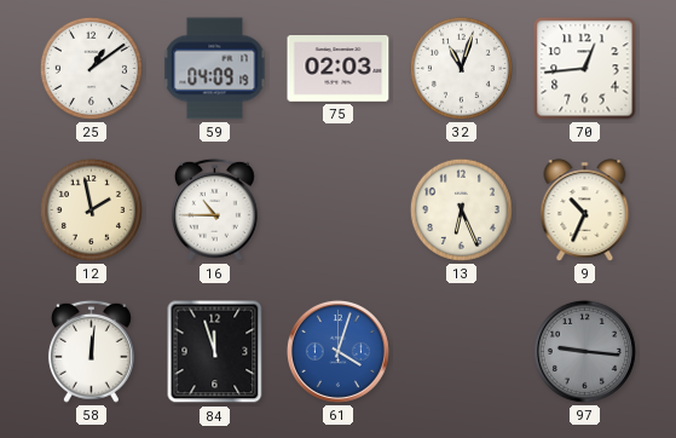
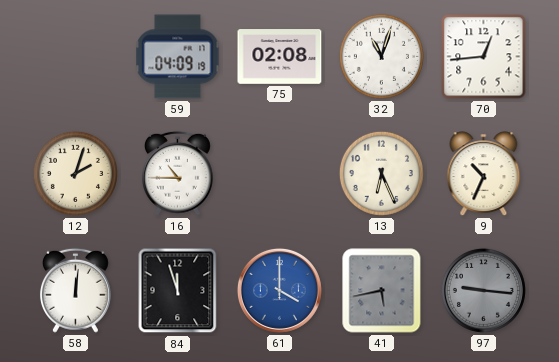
25: 1:09 -> none
75: 02:03 -> 02:08
12: 1:58 -> 2:03
61: 4:03 -> 4:00
41: none -> 5:43
